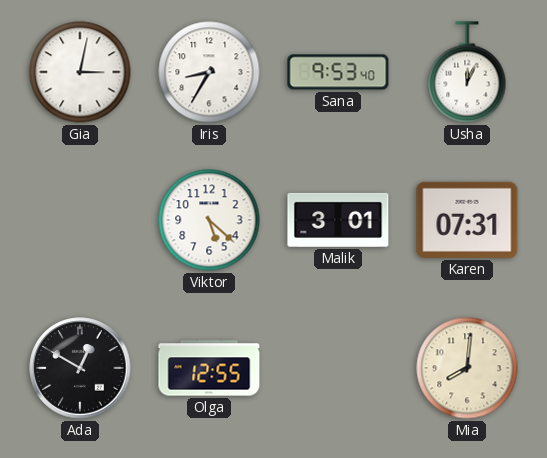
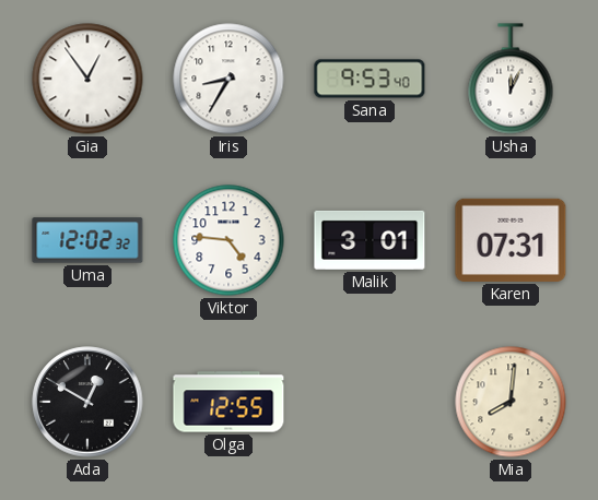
Gia: 3:02 -> 12:54
Uma: none -> 12:02
Viktor: 5:22 -> 4:46
